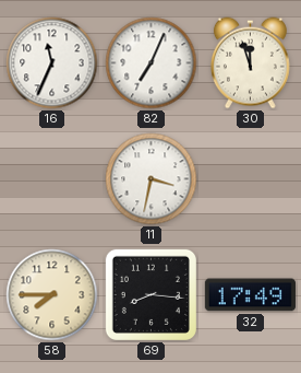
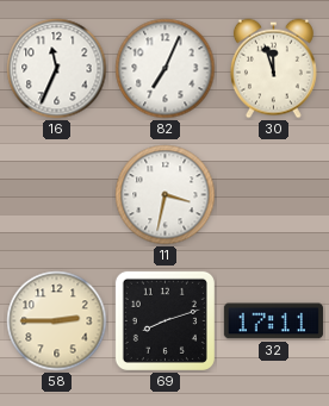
58: 7:45 -> 2:45
69: 8:16 -> 8:12
32: 17:49 -> 17:11
